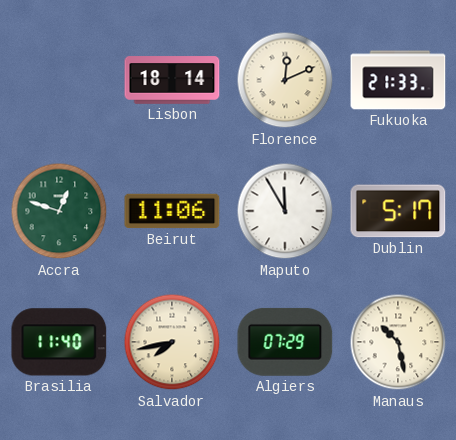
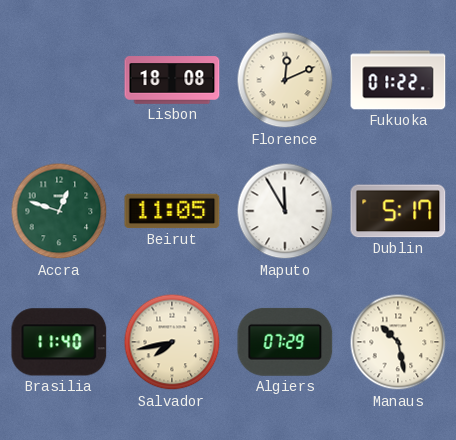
Lisbon: 18:14 -> 18:08
Fukuoka: 21:33 -> 01:22
Beirut: 11:06 -> 11:05
